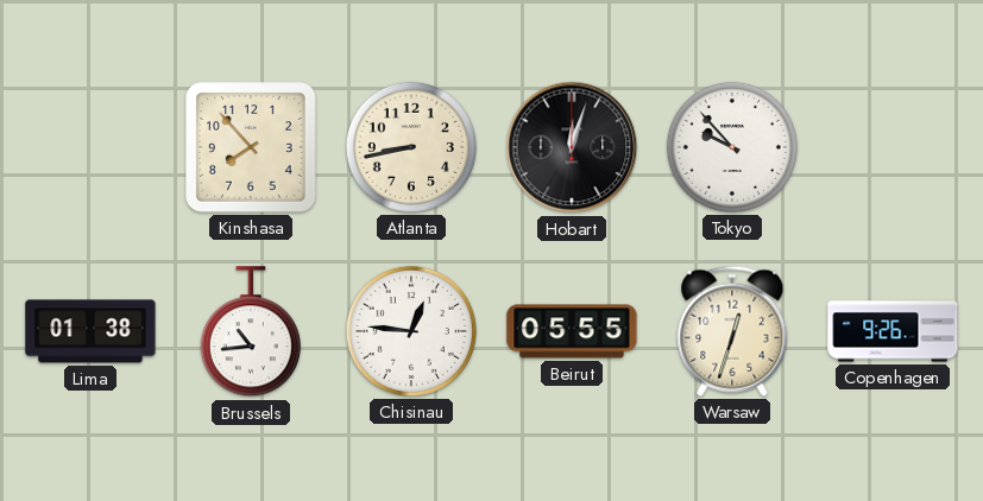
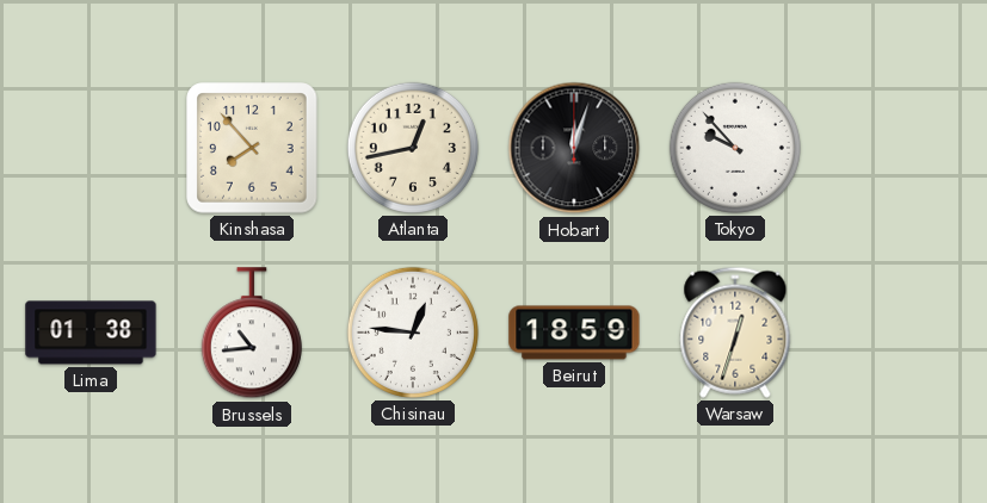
Atlanta: 8:43 -> 12:43
Beirut: 05:55 -> 18:59
Copenhagen: 9:26 -> none
